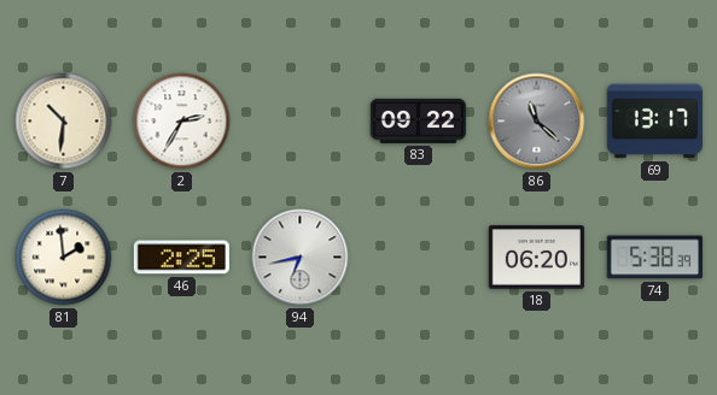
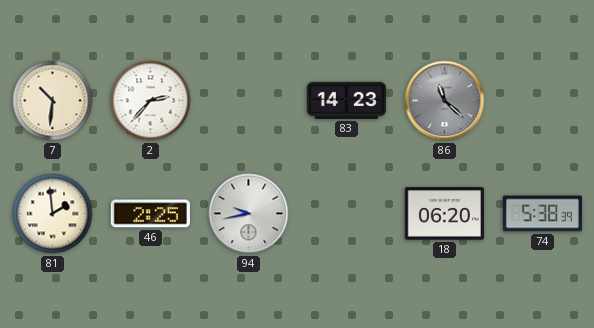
2: 2:35 -> 2:37
83: 09:22 -> 14:23
69: 13:17 -> none
94: 6:43 -> 9:43
